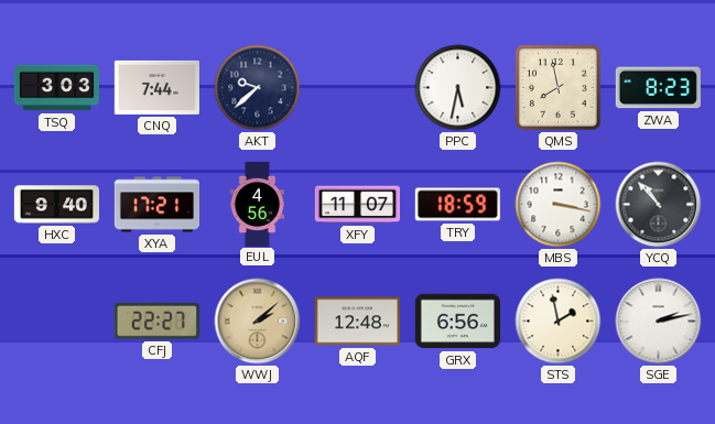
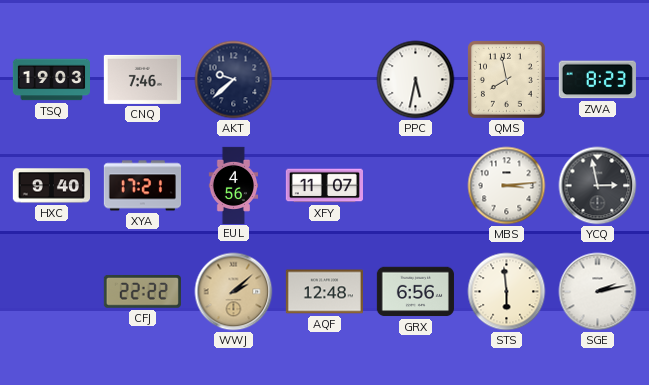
TSQ: 3:03 -> 19:03
CNQ: 7:44 -> 7:46
TRY: 18:59 -> none
MBS: 3:17 -> 3:14
YCQ: 10:53 -> 2:58
CFJ: 22:27 -> 22:22
STS: 1:58 -> 5:59
